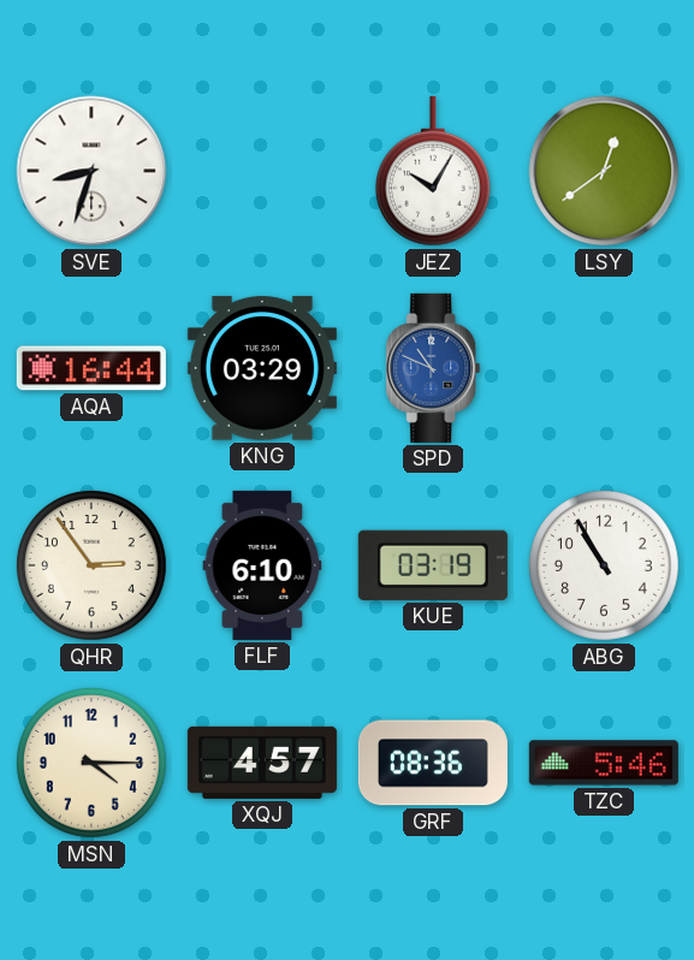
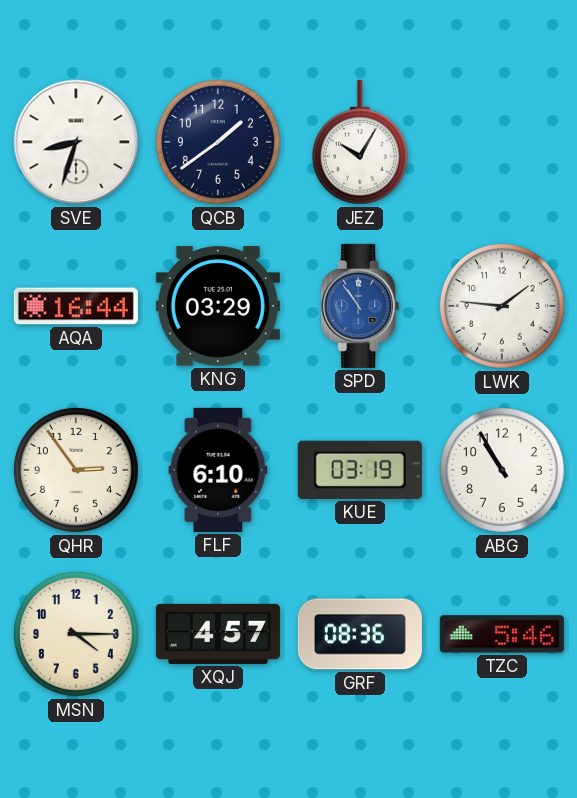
QCB: none -> 1:39
LSY: 12:39 -> none
SPD: 10:49 -> 10:54
LWK: none -> 1:46
